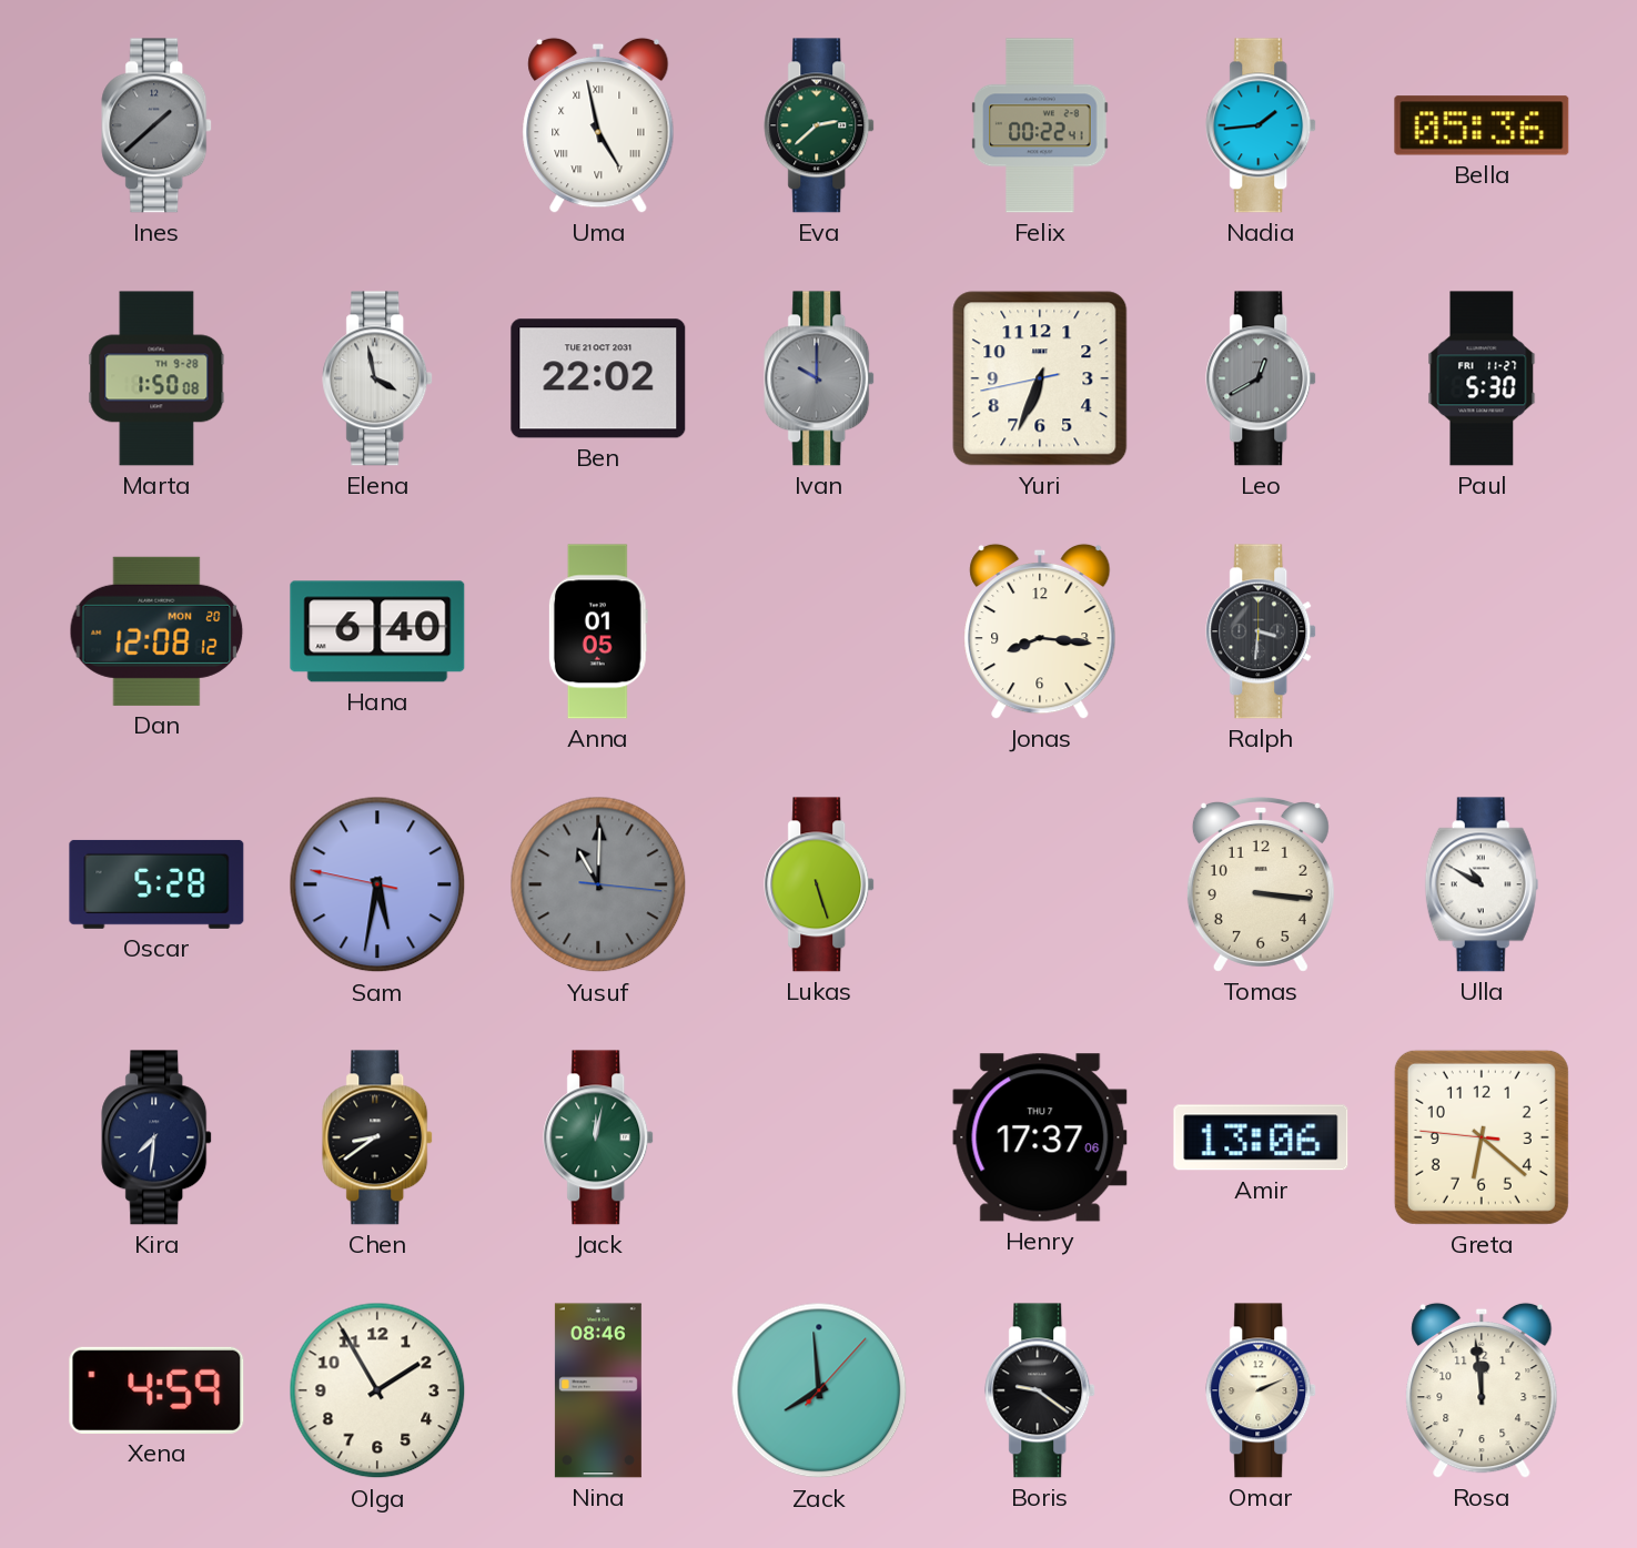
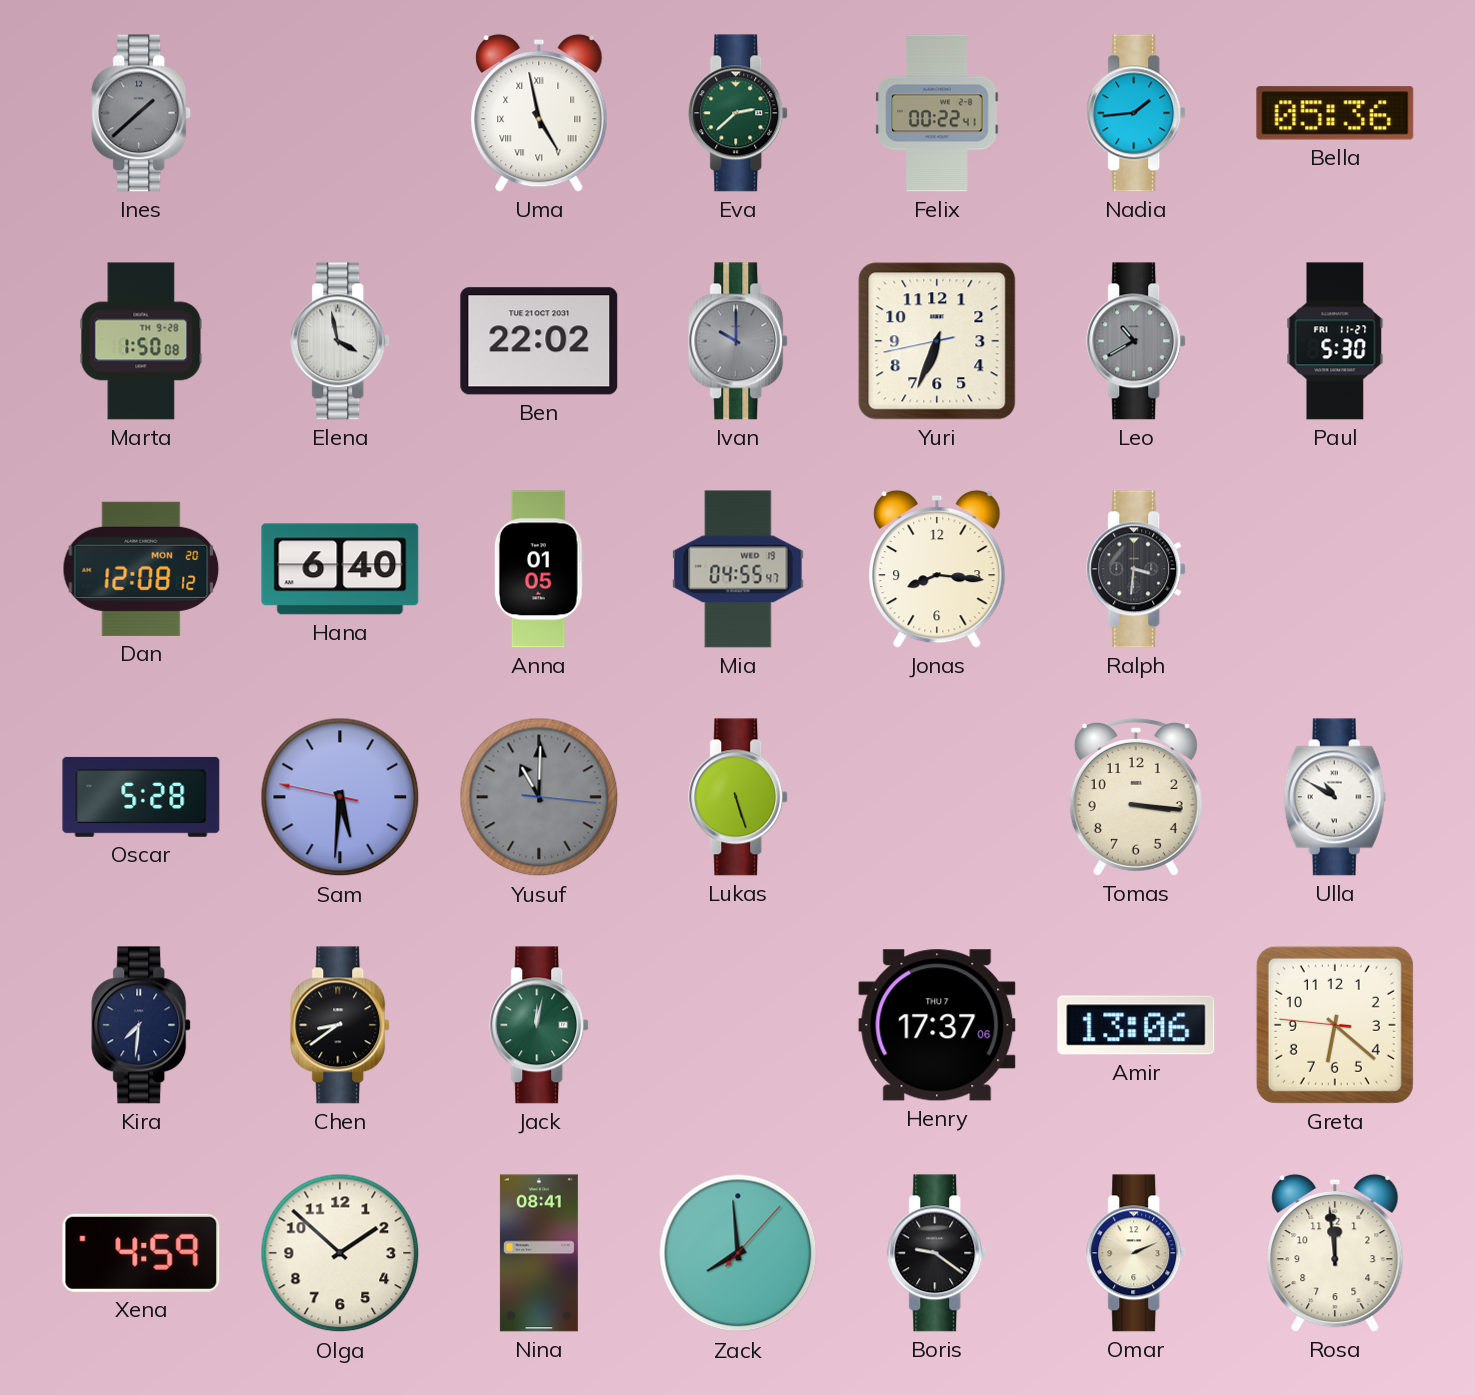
Leo: 12:40 -> 10:40
Mia: none -> 04:55
Sam: 5:31 -> 5:30
Olga: 1:55 -> 1:52
Nina: 08:46 -> 08:41
